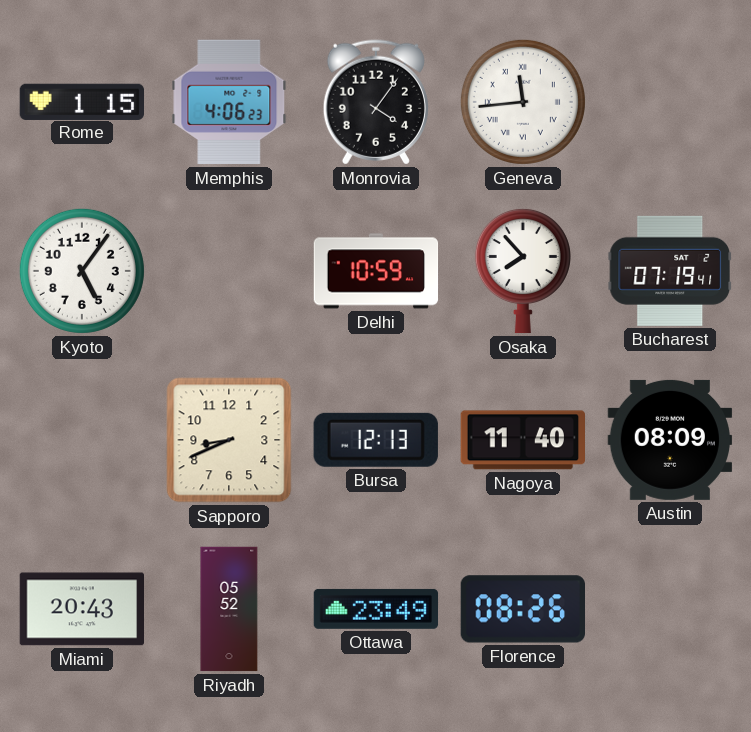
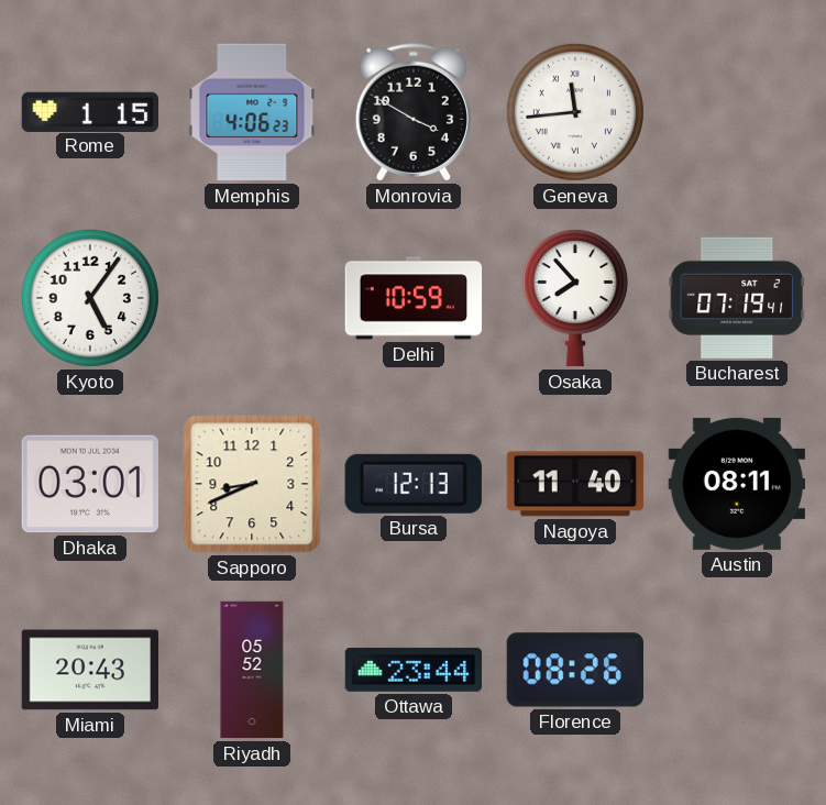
Monrovia: 4:06 -> 3:50
Dhaka: none -> 03:01
Austin: 08:09 -> 08:11
Ottawa: 23:49 -> 23:44
